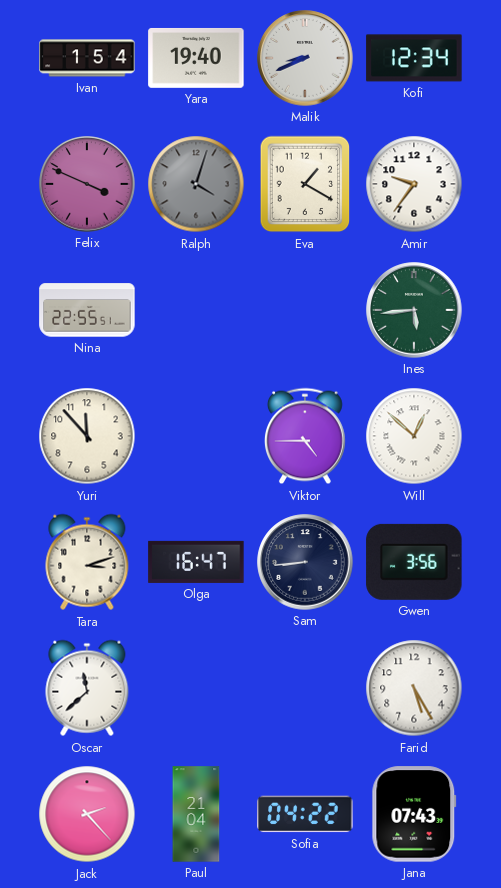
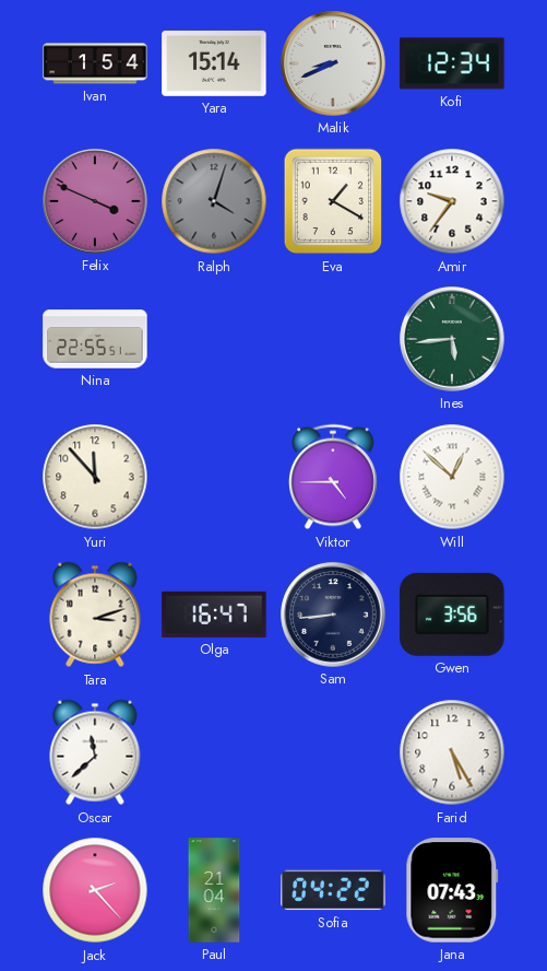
Yara: 19:40 -> 15:14
